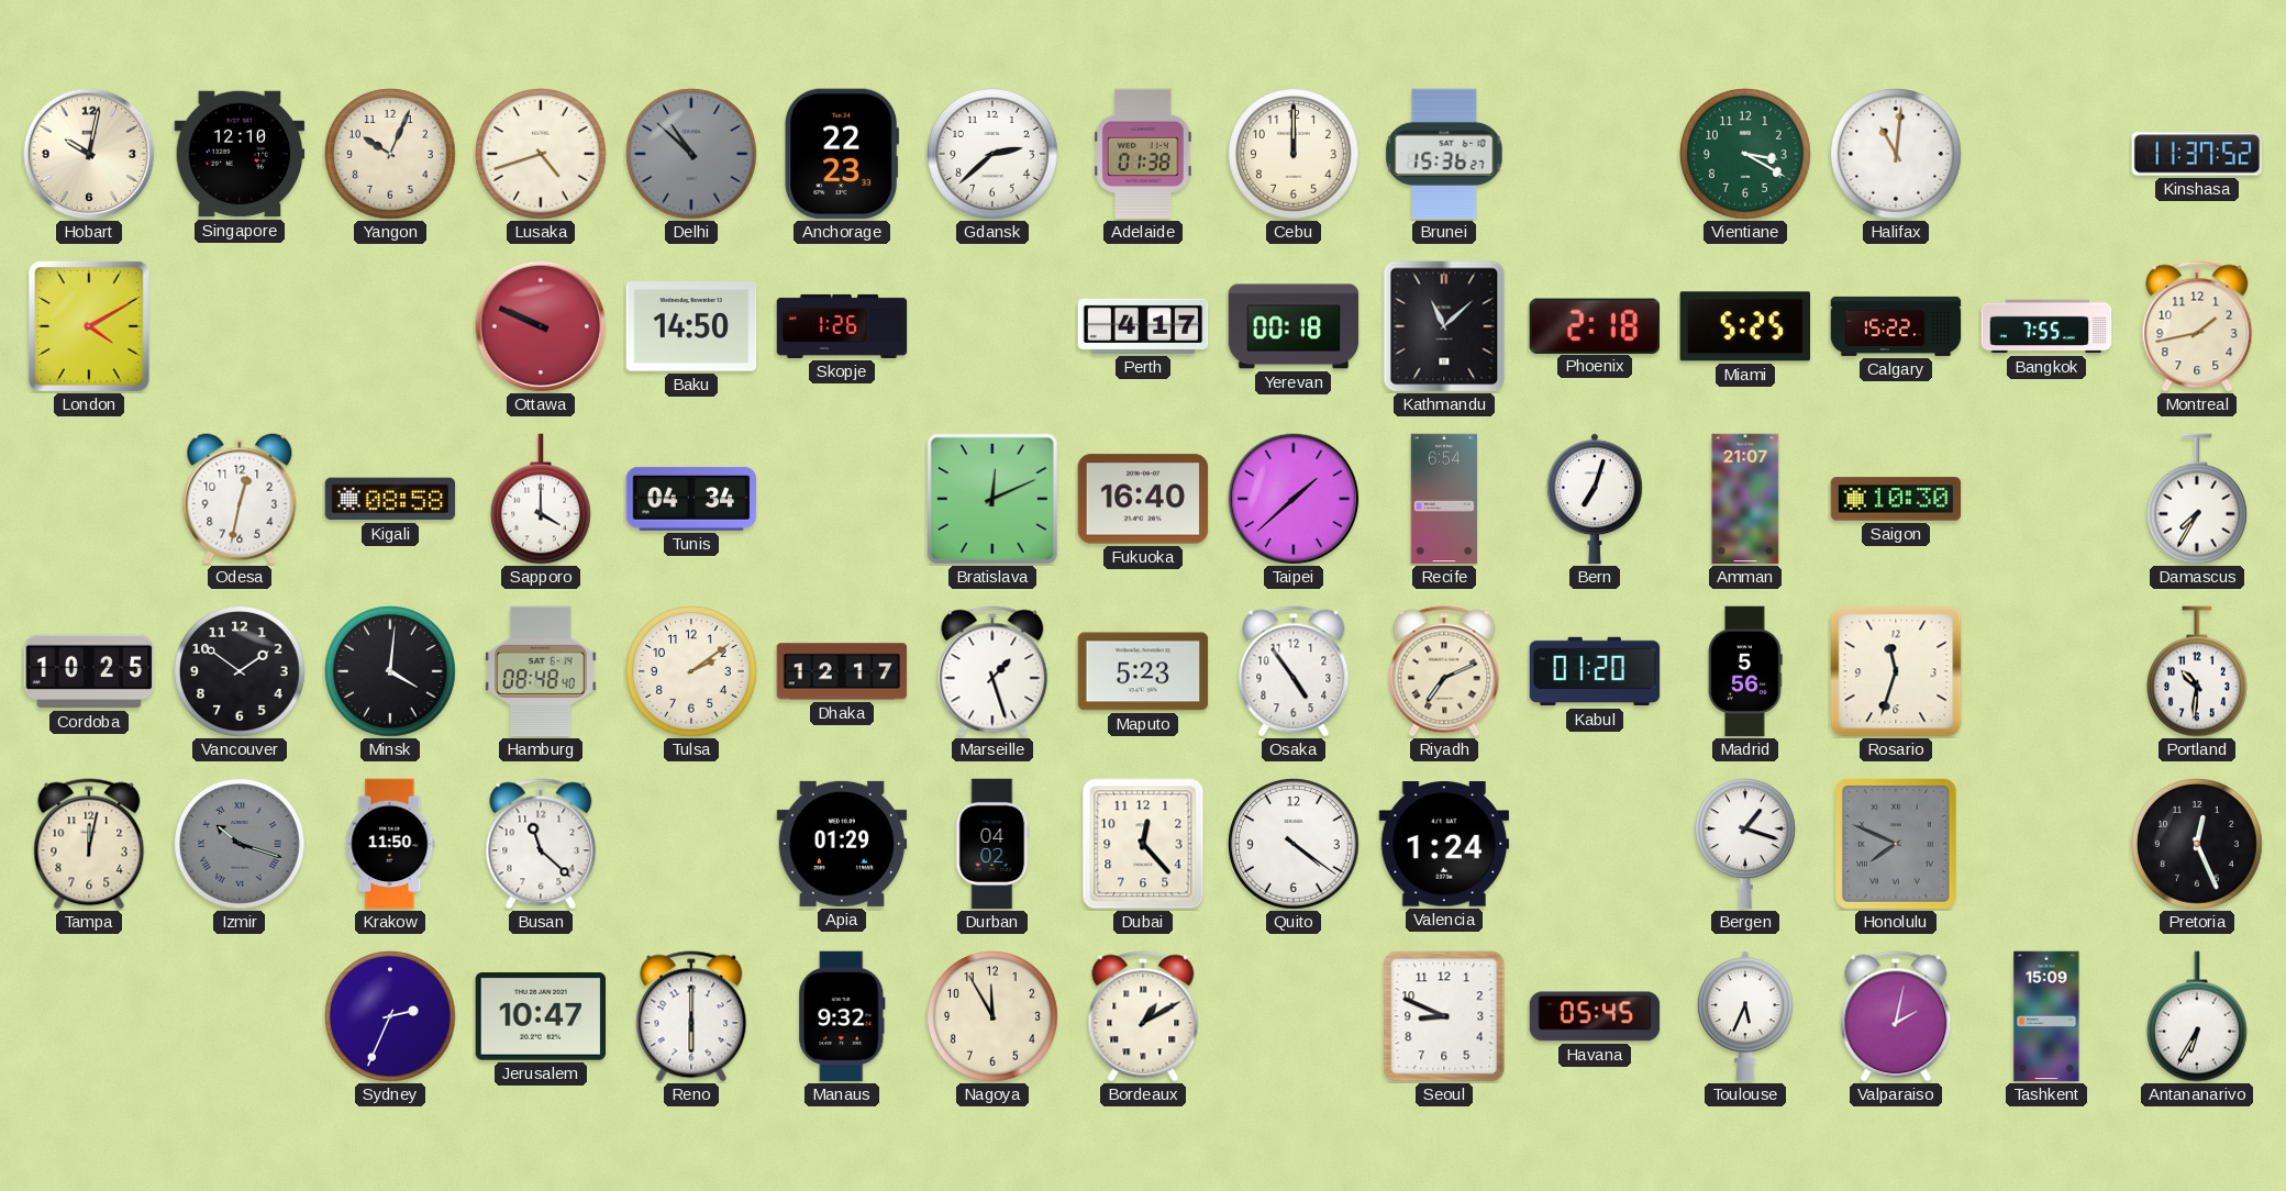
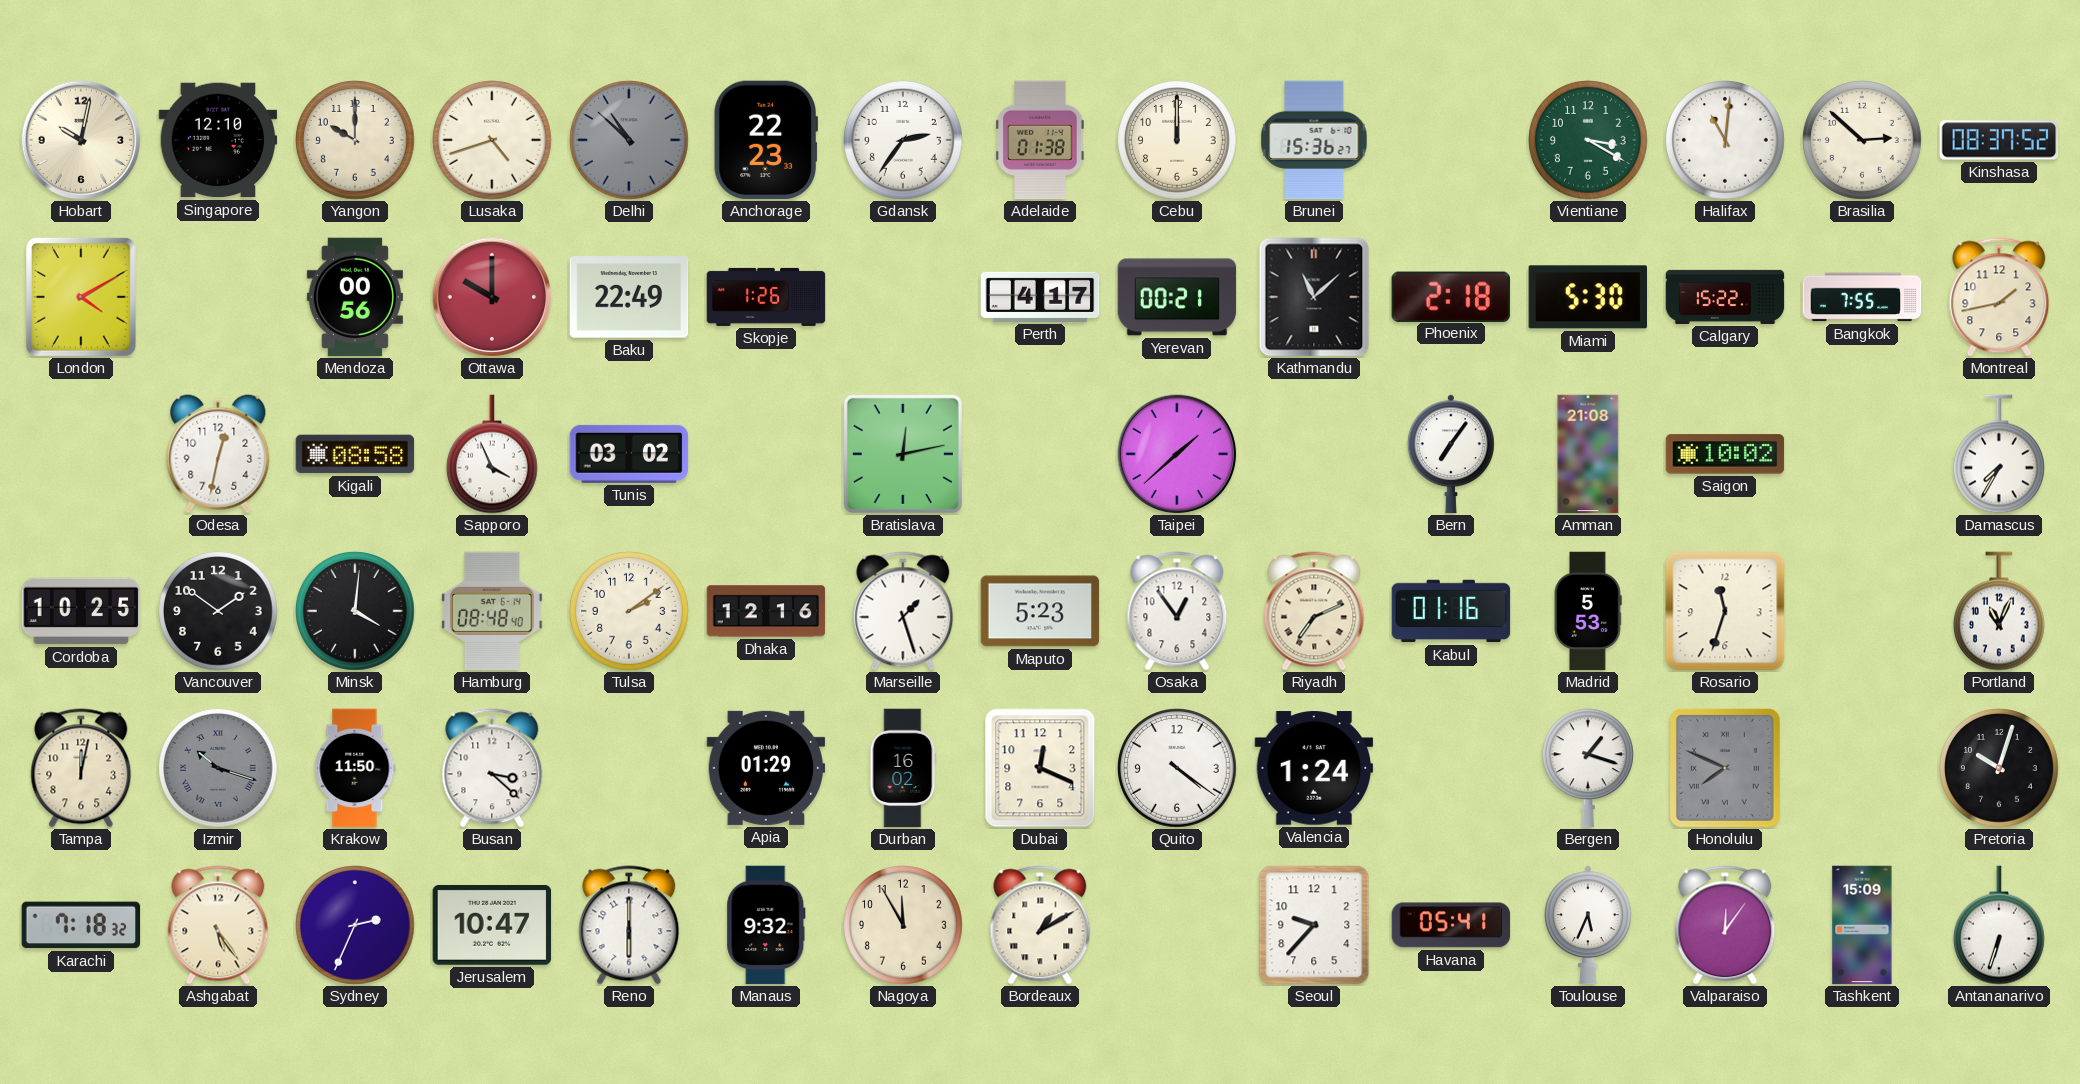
Yangon: 10:04 -> 10:00
Gdansk: 2:38 -> 2:36
Brasilia: none -> 2:52
Kinshasa: 11:37 -> 08:37
Mendoza: none -> 00:56
Ottawa: 9:49 -> 10:00
Baku: 14:50 -> 22:49
Yerevan: 00:18 -> 00:21
Miami: 5:25 -> 5:30
Sapporo: 4:00 -> 3:56
Tunis: 04:34 -> 03:02
Bratislava: 12:11 -> 12:13
Fukuoka: 16:40 -> none
Recife: 6:54 -> none
Bern: 7:03 -> 7:06
Amman: 21:07 -> 21:08
Saigon: 10:30 -> 10:02
Dhaka: 12:17 -> 12:16
Osaka: 4:54 -> 12:54
Kabul: 01:20 -> 01:16
Madrid: 5:56 -> 5:53
Portland: 10:31 -> 11:04
Busan: 11:22 -> 3:22
Durban: 04:02 -> 16:02
Dubai: 12:23 -> 12:19
Pretoria: 12:26 -> 10:03
Karachi: none -> 7:18
Ashgabat: none -> 5:24
Seoul: 8:49 -> 9:37
Havana: 05:45 -> 05:41
Valparaiso: 2:02 -> 12:06
Antananarivo: 6:35 -> 6:33
